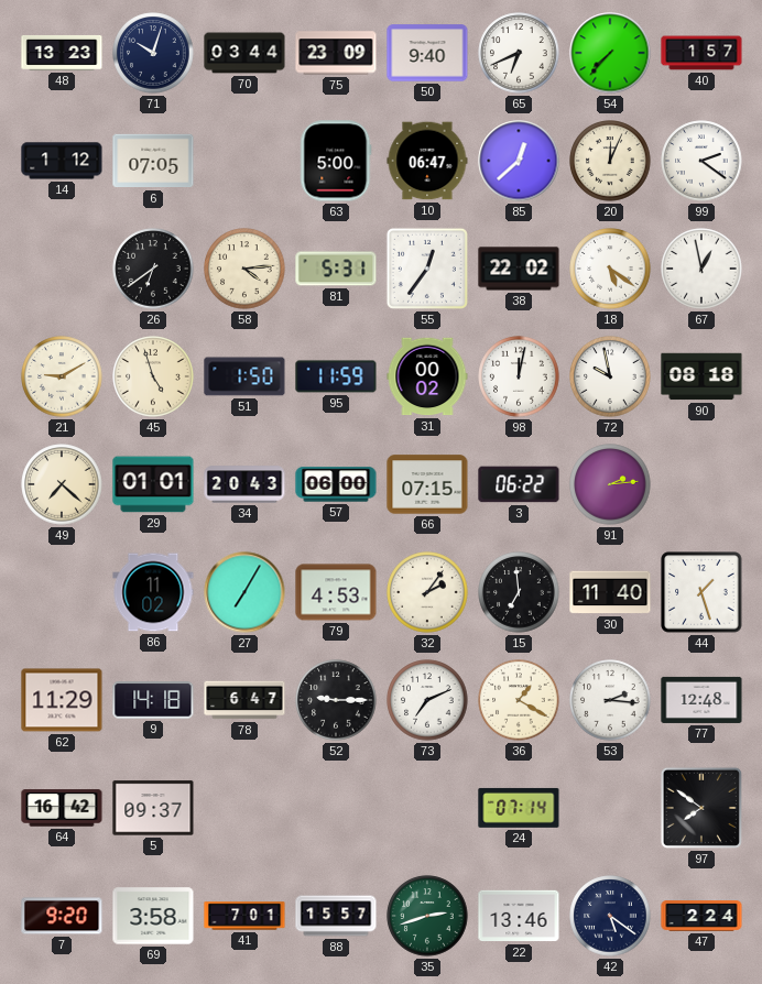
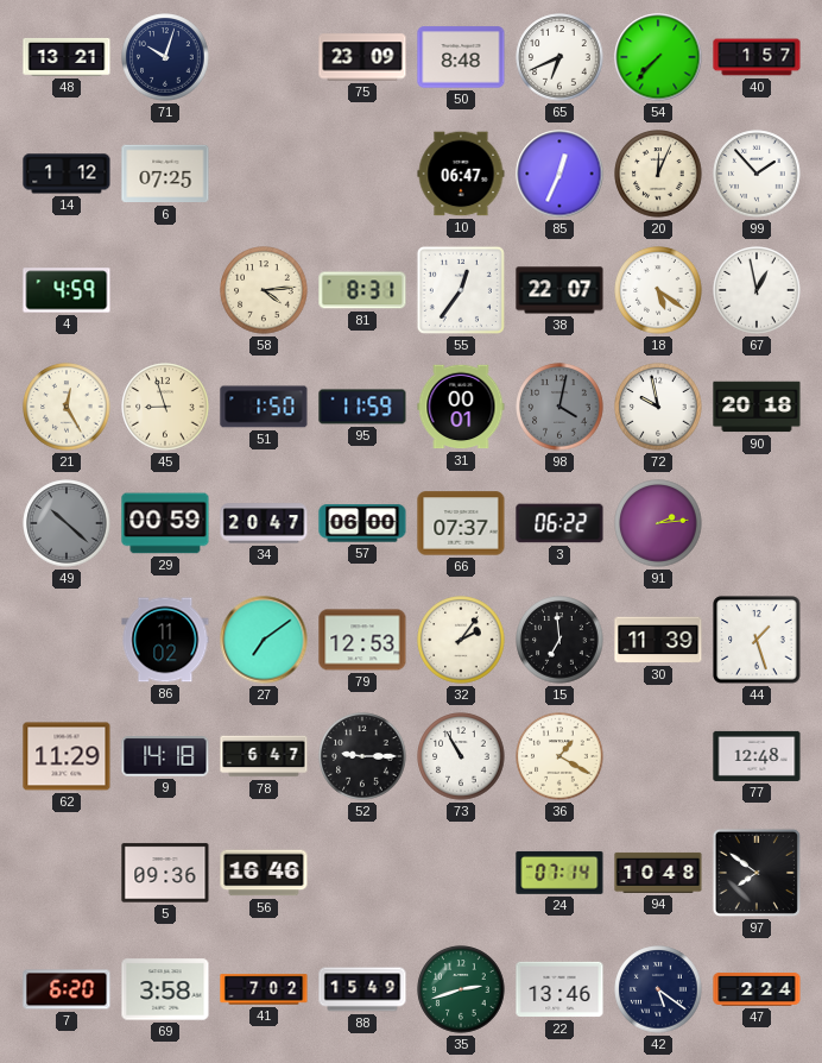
48: 13:23 -> 13:21
70: 03:44 -> none
50: 9:40 -> 8:48
6: 07:05 -> 07:25
63: 5:00 -> none
85: 12:38 -> 12:34
99: 2:21 -> 1:53
4: none -> 4:59
26: 6:39 -> none
81: 5:31 -> 8:31
38: 22:02 -> 22:07
21: 9:10 -> 12:25
45: 4:57 -> 8:57
31: 00:02 -> 00:01
98: 12:02 -> 4:02
98 dial: white -> grey
90: 08:18 -> 20:18
49: 7:22 -> 10:22
49 dial: cream -> grey
29: 01:01 -> 00:59
34: 20:43 -> 20:47
66: 07:15 -> 07:37
27: 7:05 -> 7:09
79: 4:53 -> 12:53
30: 11:40 -> 11:39
73: 7:11 -> 10:55
53: 2:16 -> none
64: 16:42 -> none
5: 09:37 -> 09:36
56: none -> 16:46
94: none -> 10:48
7: 9:20 -> 6:20
41: 7:01 -> 7:02
88: 15:57 -> 15:49
